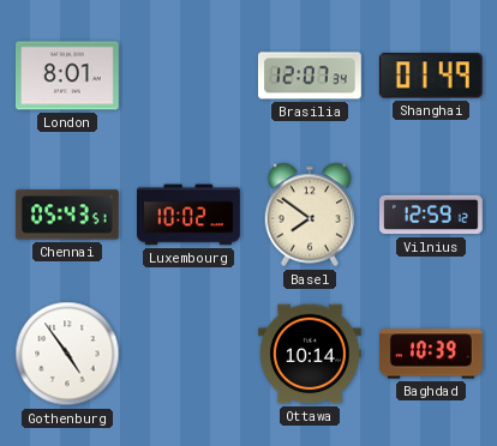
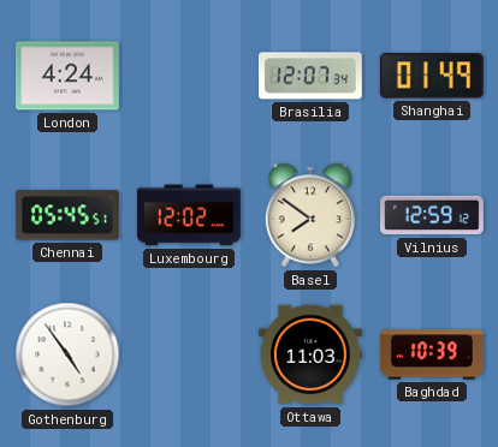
London: 8:01 -> 4:24
Chennai: 05:43 -> 05:45
Luxembourg: 10:02 -> 12:02
Ottawa: 10:14 -> 11:03
